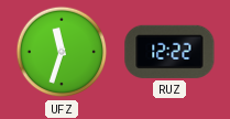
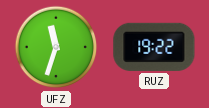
RUZ: 12:22 -> 19:22
